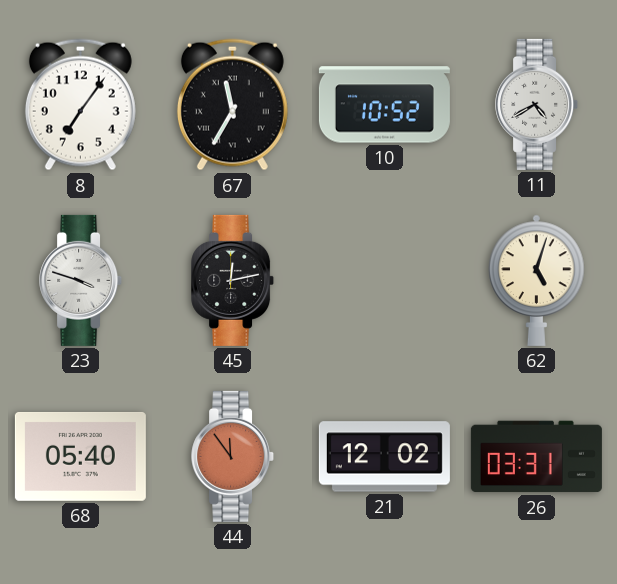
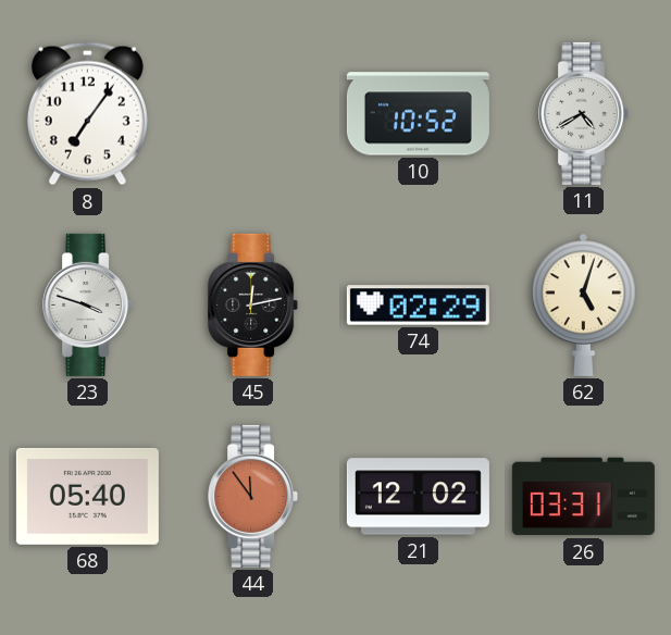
67: 11:35 -> none
74: none -> 02:29
